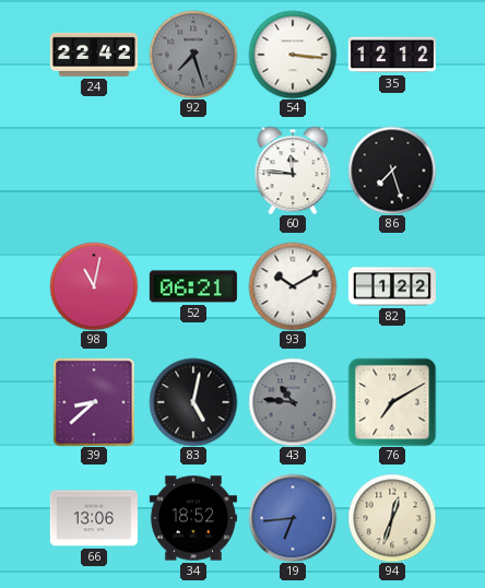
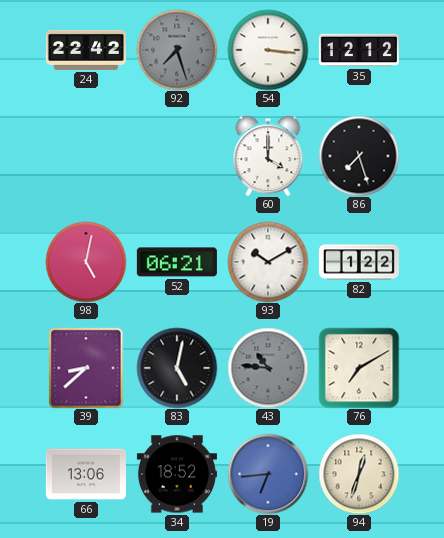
60: 11:46 -> 4:00
98: 11:02 -> 5:02
